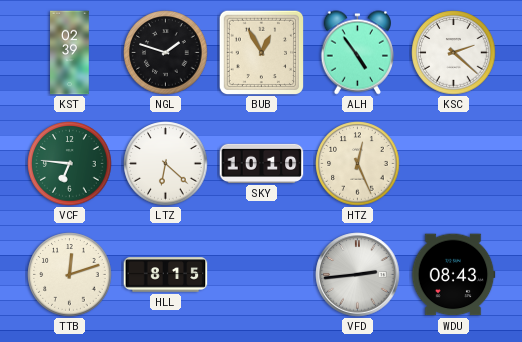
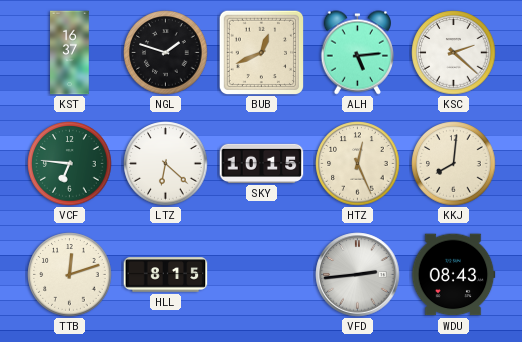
KST: 02:39 -> 16:37
BUB: 12:55 -> 12:41
ALH: 4:54 -> 5:14
SKY: 10:10 -> 10:15
KKJ: none -> 8:01
